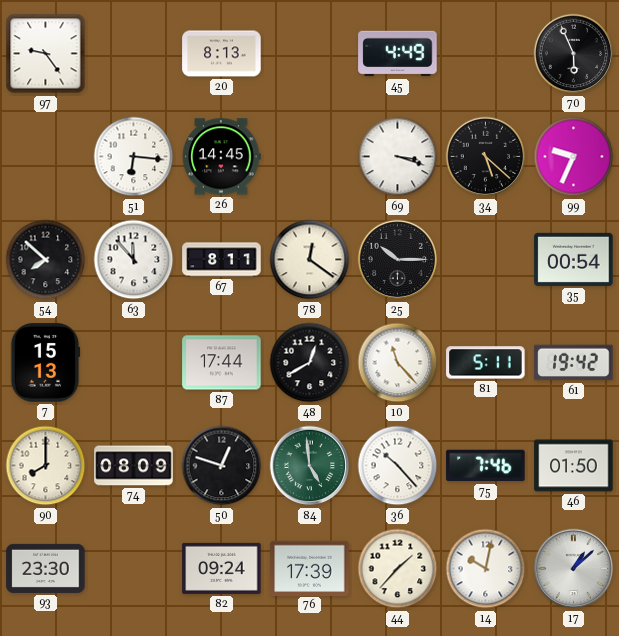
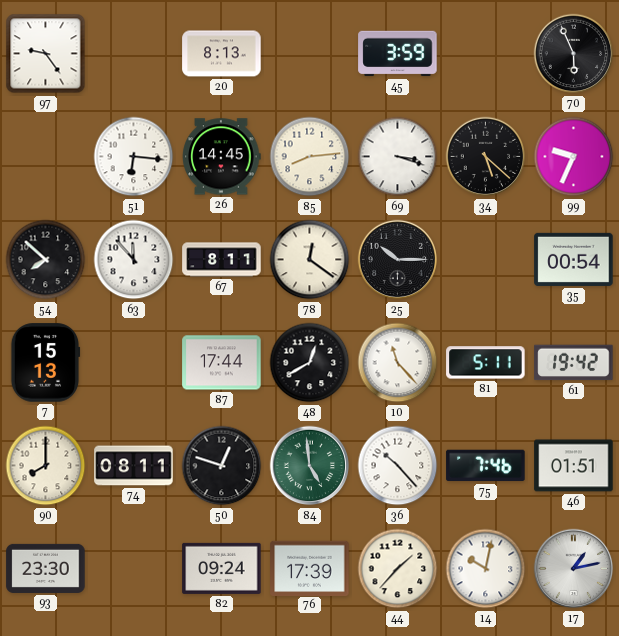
45: 4:49 -> 3:59
85: none -> 8:14
74: 08:09 -> 08:11
46: 01:50 -> 01:51
17: 1:08 -> 1:13
